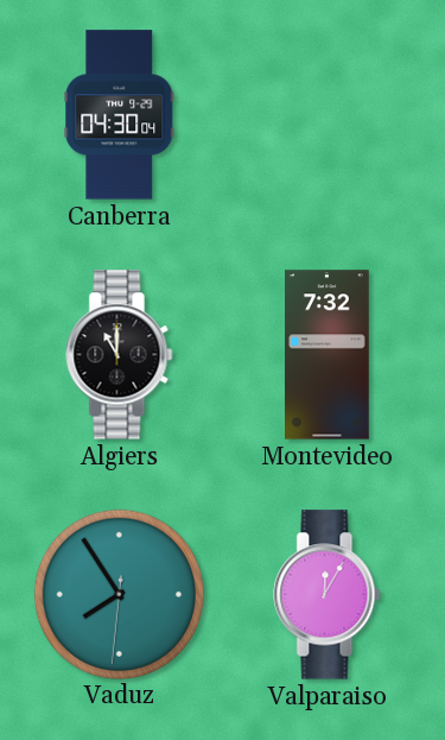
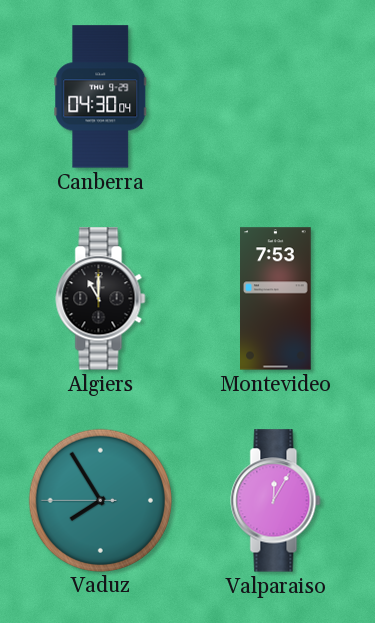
Montevideo: 7:32 -> 7:53
Vaduz: 7:54:31 -> 7:54:45
